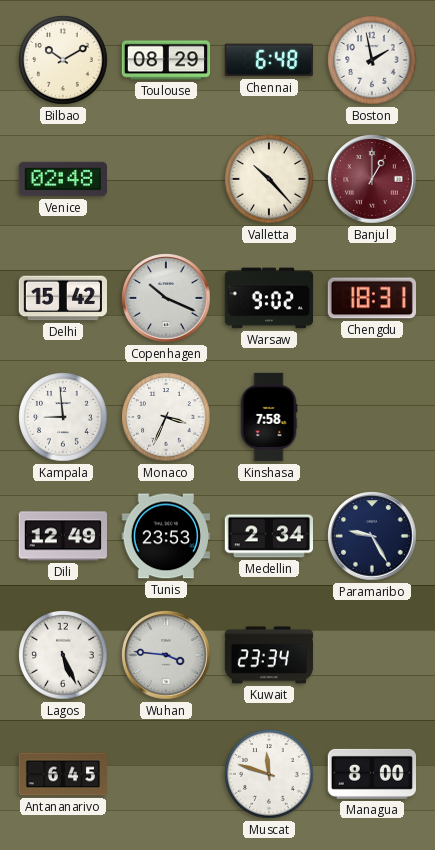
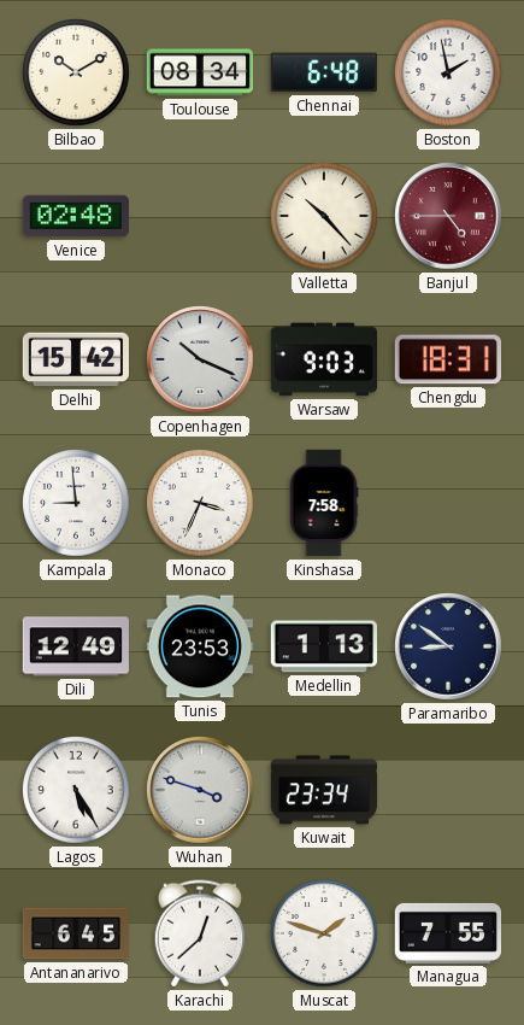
Toulouse: 08:29 -> 08:34
Banjul: 1:00 -> 4:45
Warsaw: 9:02 -> 9:03
Medellin: 2:34 -> 1:13
Paramaribo: 9:25 -> 8:51
Lagos: 5:26 -> 5:25
Wuhan: 3:46 -> 3:48
Karachi: none -> 12:38
Muscat: 11:48 -> 1:48
Managua: 8:00 -> 7:55
